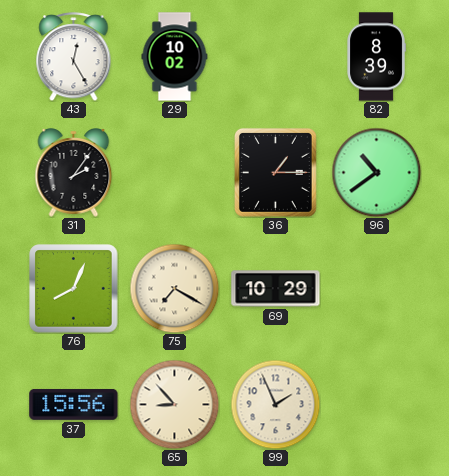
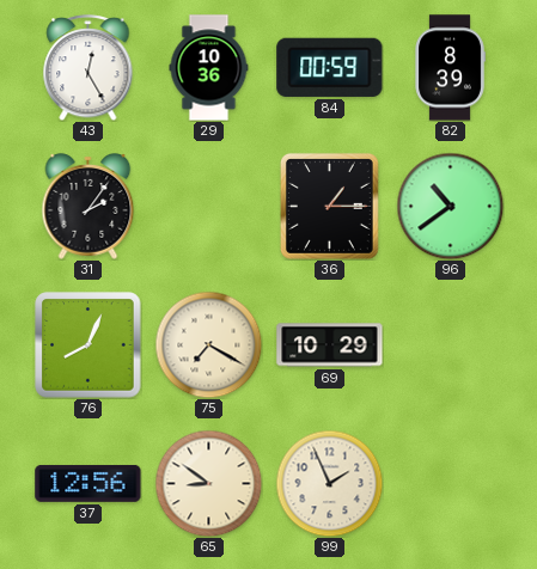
29: 10:02 -> 10:36
84: none -> 00:59
37: 15:56 -> 12:56
65: 8:53 -> 8:51
